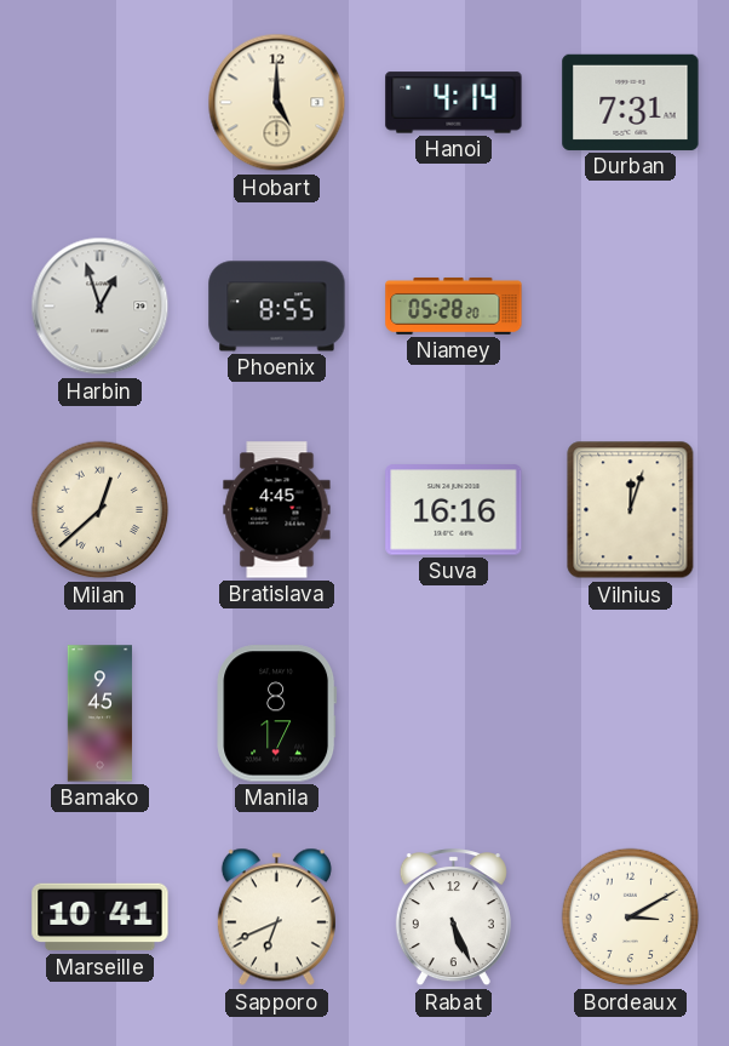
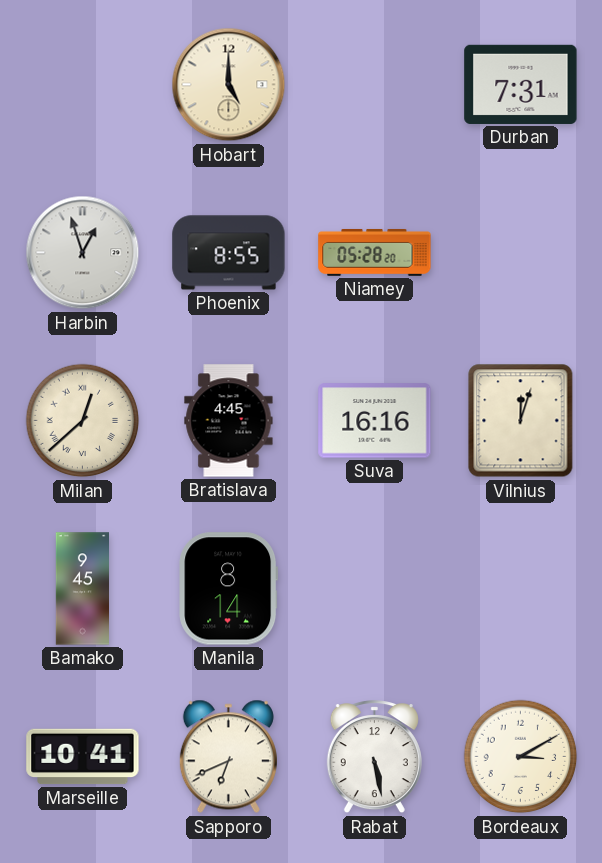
Hanoi: 4:14 -> none
Manila: 8:17 -> 8:14
Rabat: 5:26 -> 5:28
